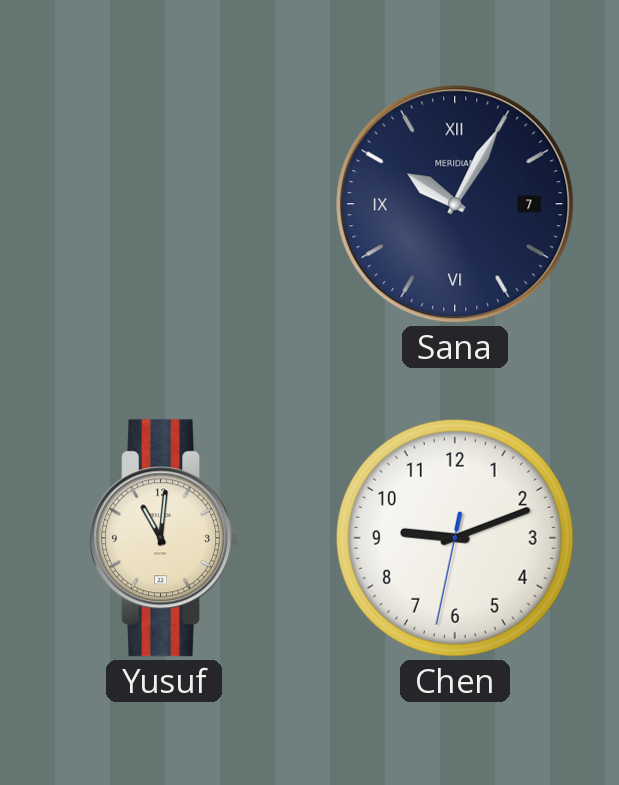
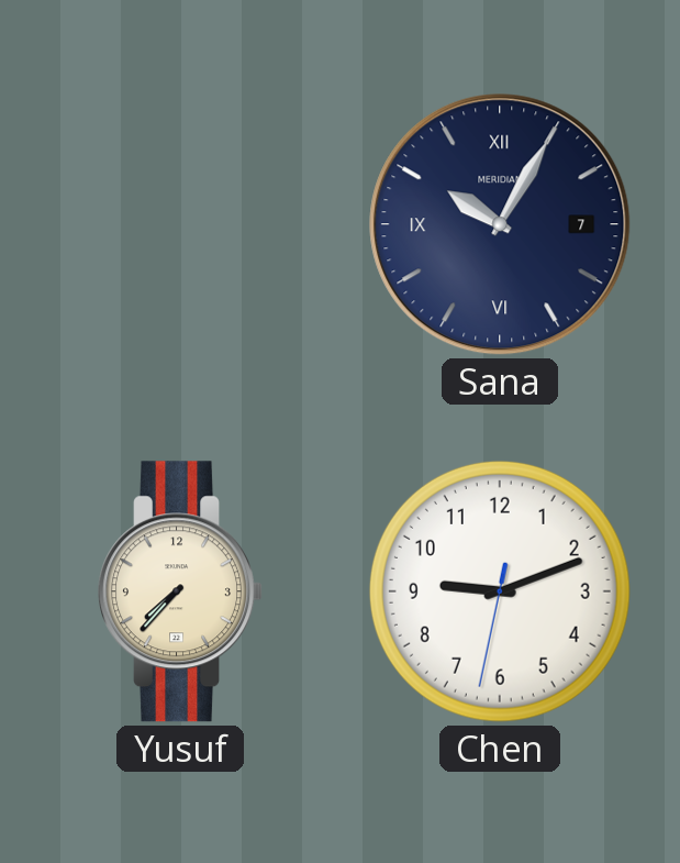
Yusuf: 11:01 -> 7:37
